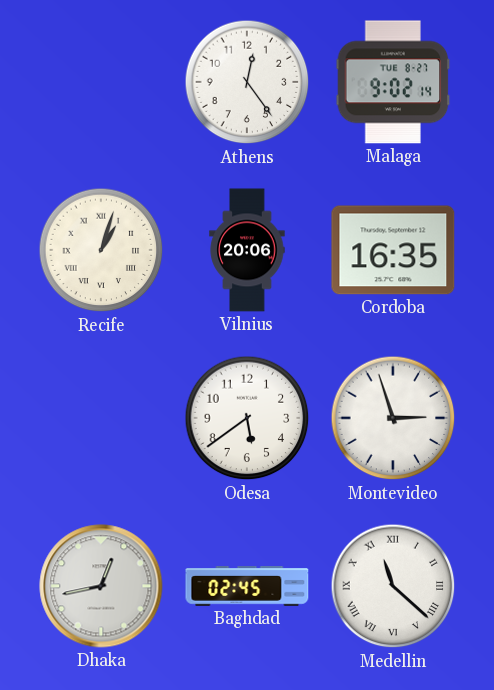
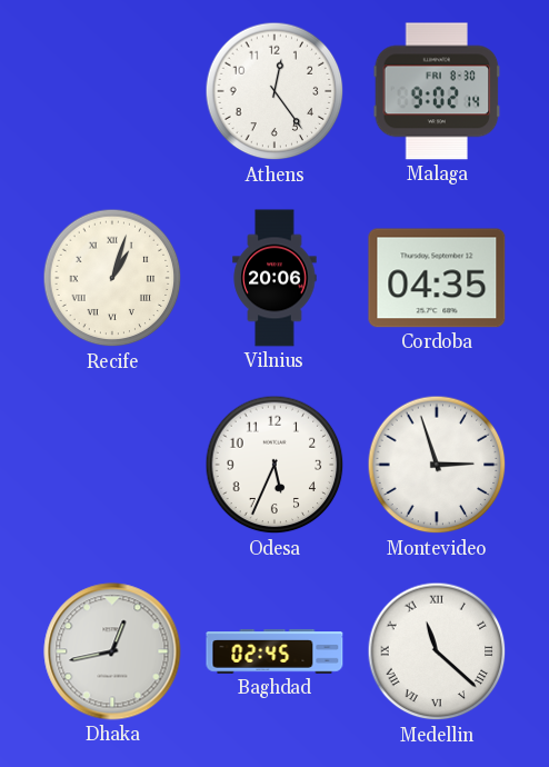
Malaga date: TUE 8-27 -> FRI 8-30
Cordoba: 16:35 -> 04:35
Odesa: 5:39 -> 5:34
